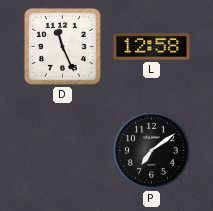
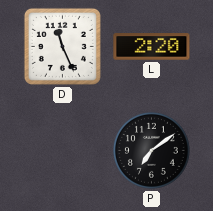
L: 12:58 -> 2:20
